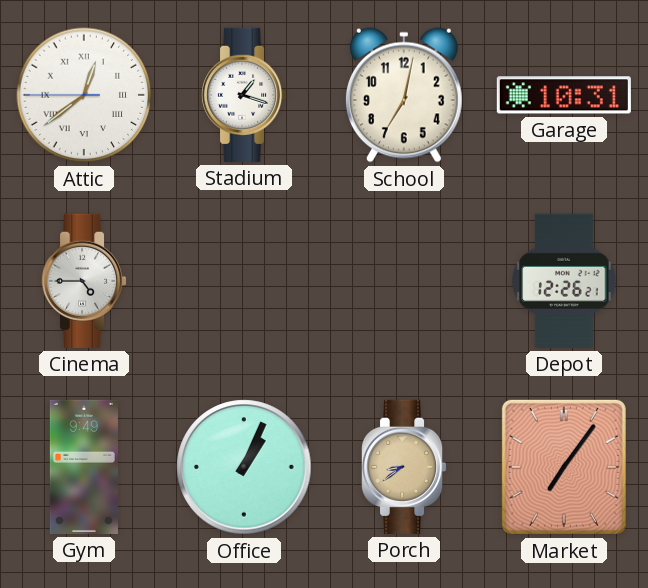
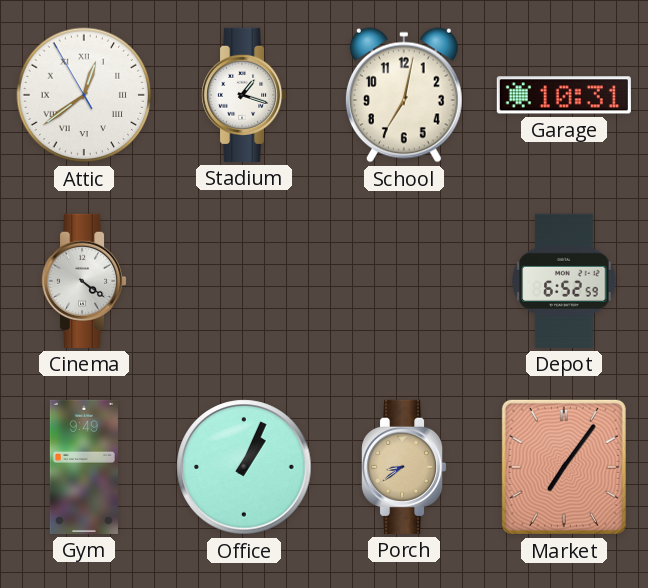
Attic: 12:38:45 -> 12:38:55
Cinema: 4:45 -> 4:21
Depot: 12:26 -> 6:52
